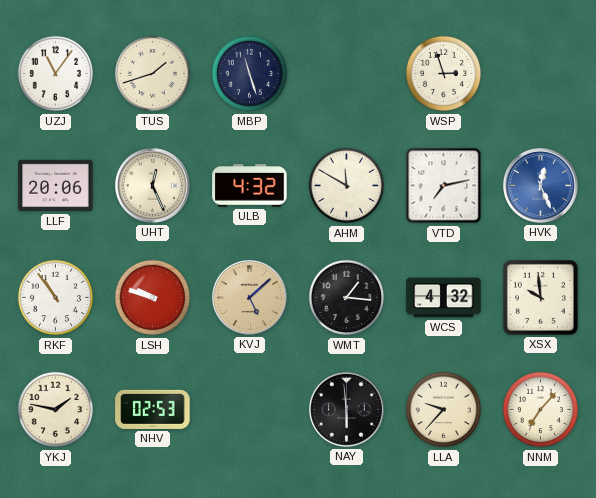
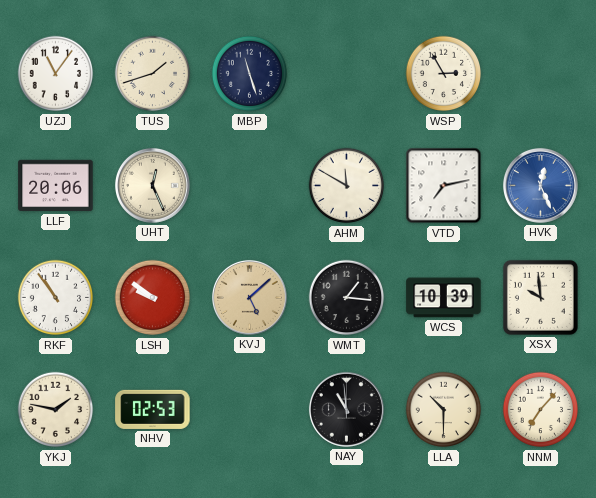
WSP: 2:57 -> 2:55
ULB: 4:32 -> none
LSH: 9:48 -> 9:51
WCS: 4:32 -> 10:39
NAY: 5:59 -> 10:59
LLA: 9:37 -> 10:30
